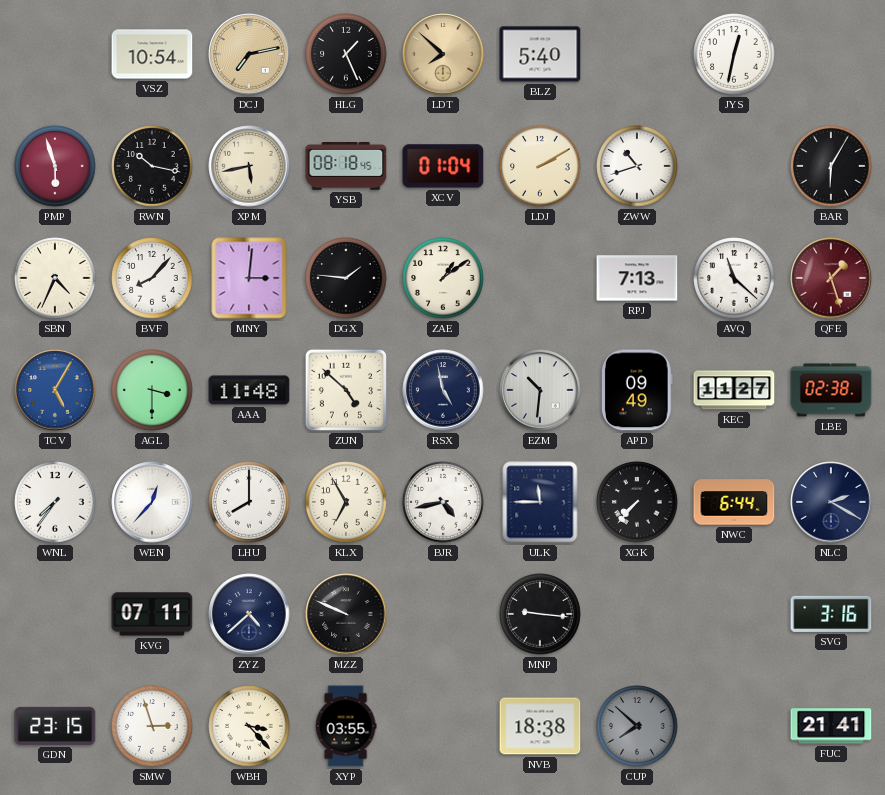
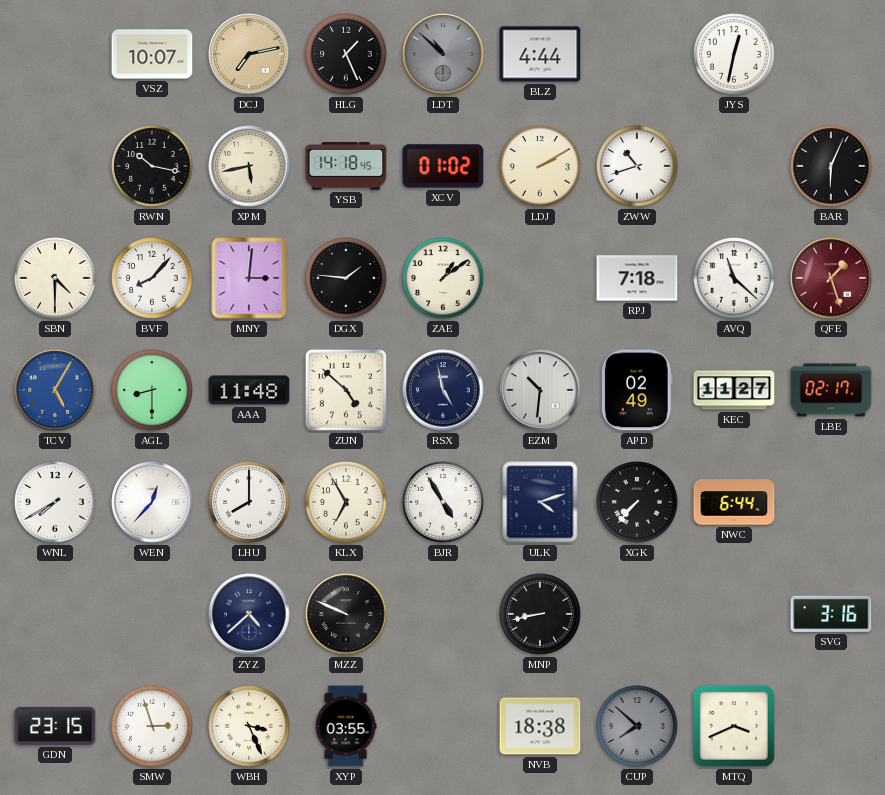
VSZ: 10:54 -> 10:07
LDT: 7:52 -> 10:52
LDT dial: champagne -> grey
BLZ: 5:40 -> 4:44
PMP: 5:57 -> none
YSB: 08:18 -> 14:18
XCV: 01:04 -> 01:02
BAR: 6:05 -> 6:04
SBN: 4:34 -> 4:30
RPJ: 7:13 -> 7:18
AGL: 3:30 -> 8:30
APD: 09:49 -> 02:49
LBE: 02:38 -> 02:17
WNL: 7:36 -> 7:40
BJR: 4:43 -> 4:55
ULK: 11:45 -> 4:12
NLC: 2:20 -> none
KVG: 07:11 -> none
MNP: 9:16 -> 8:43
WBH: 3:23 -> 3:26
MTQ: none -> 3:41
FUC: 21:41 -> none
